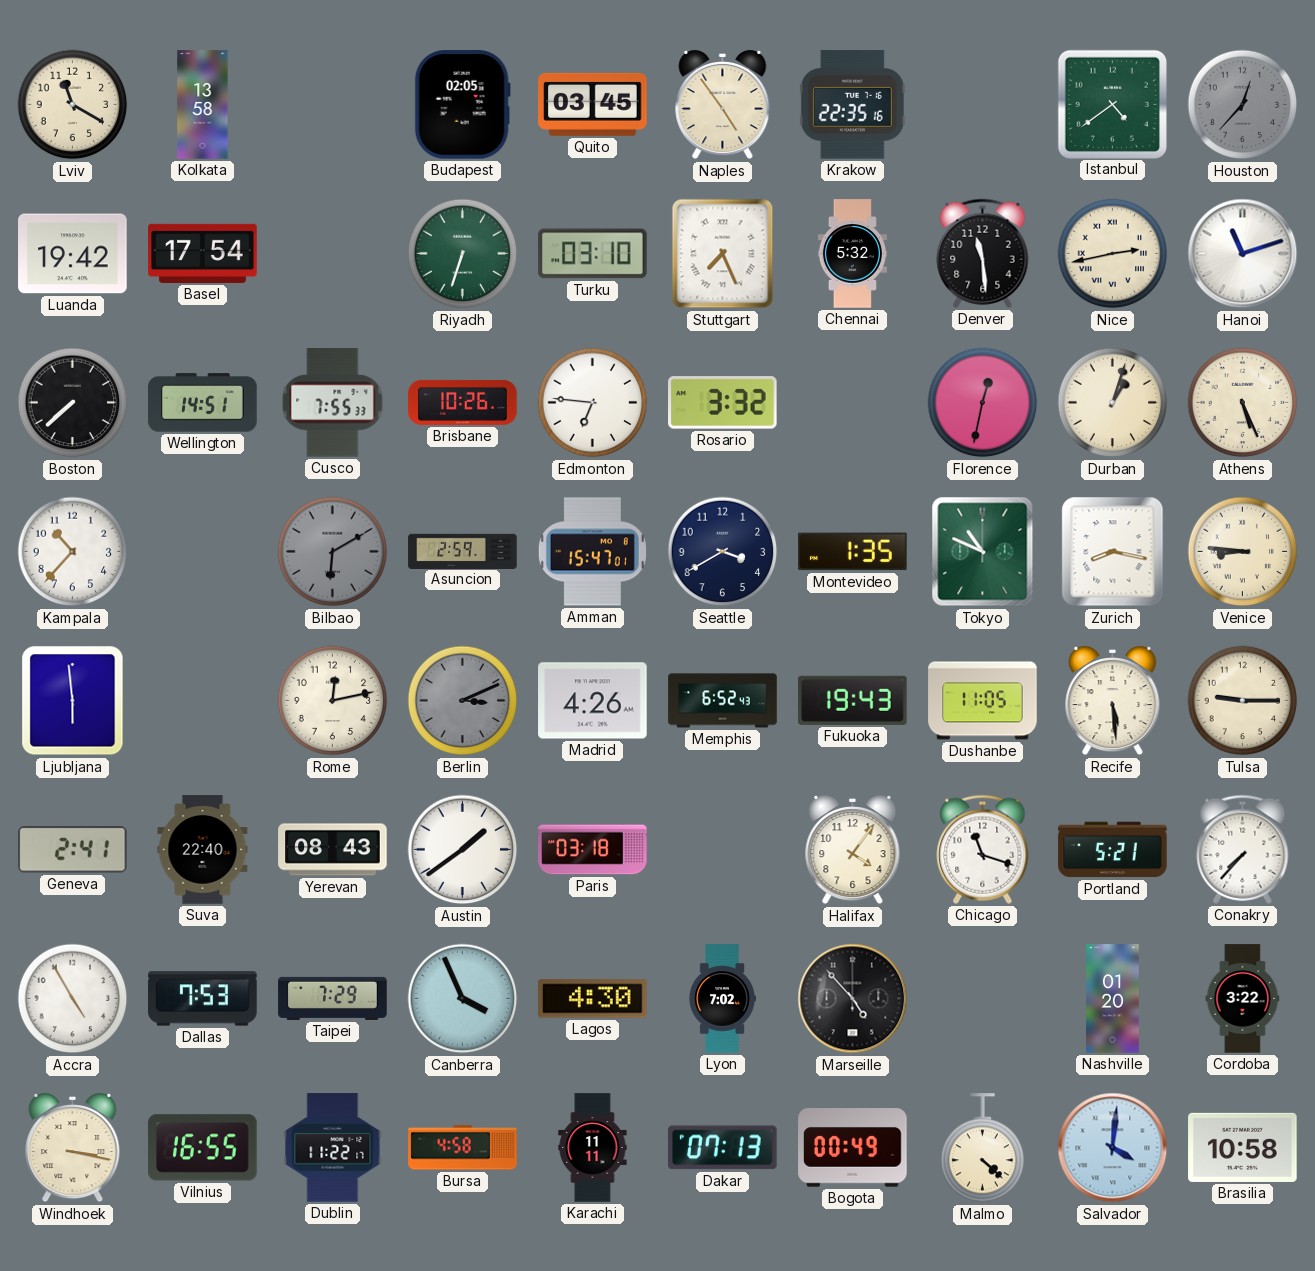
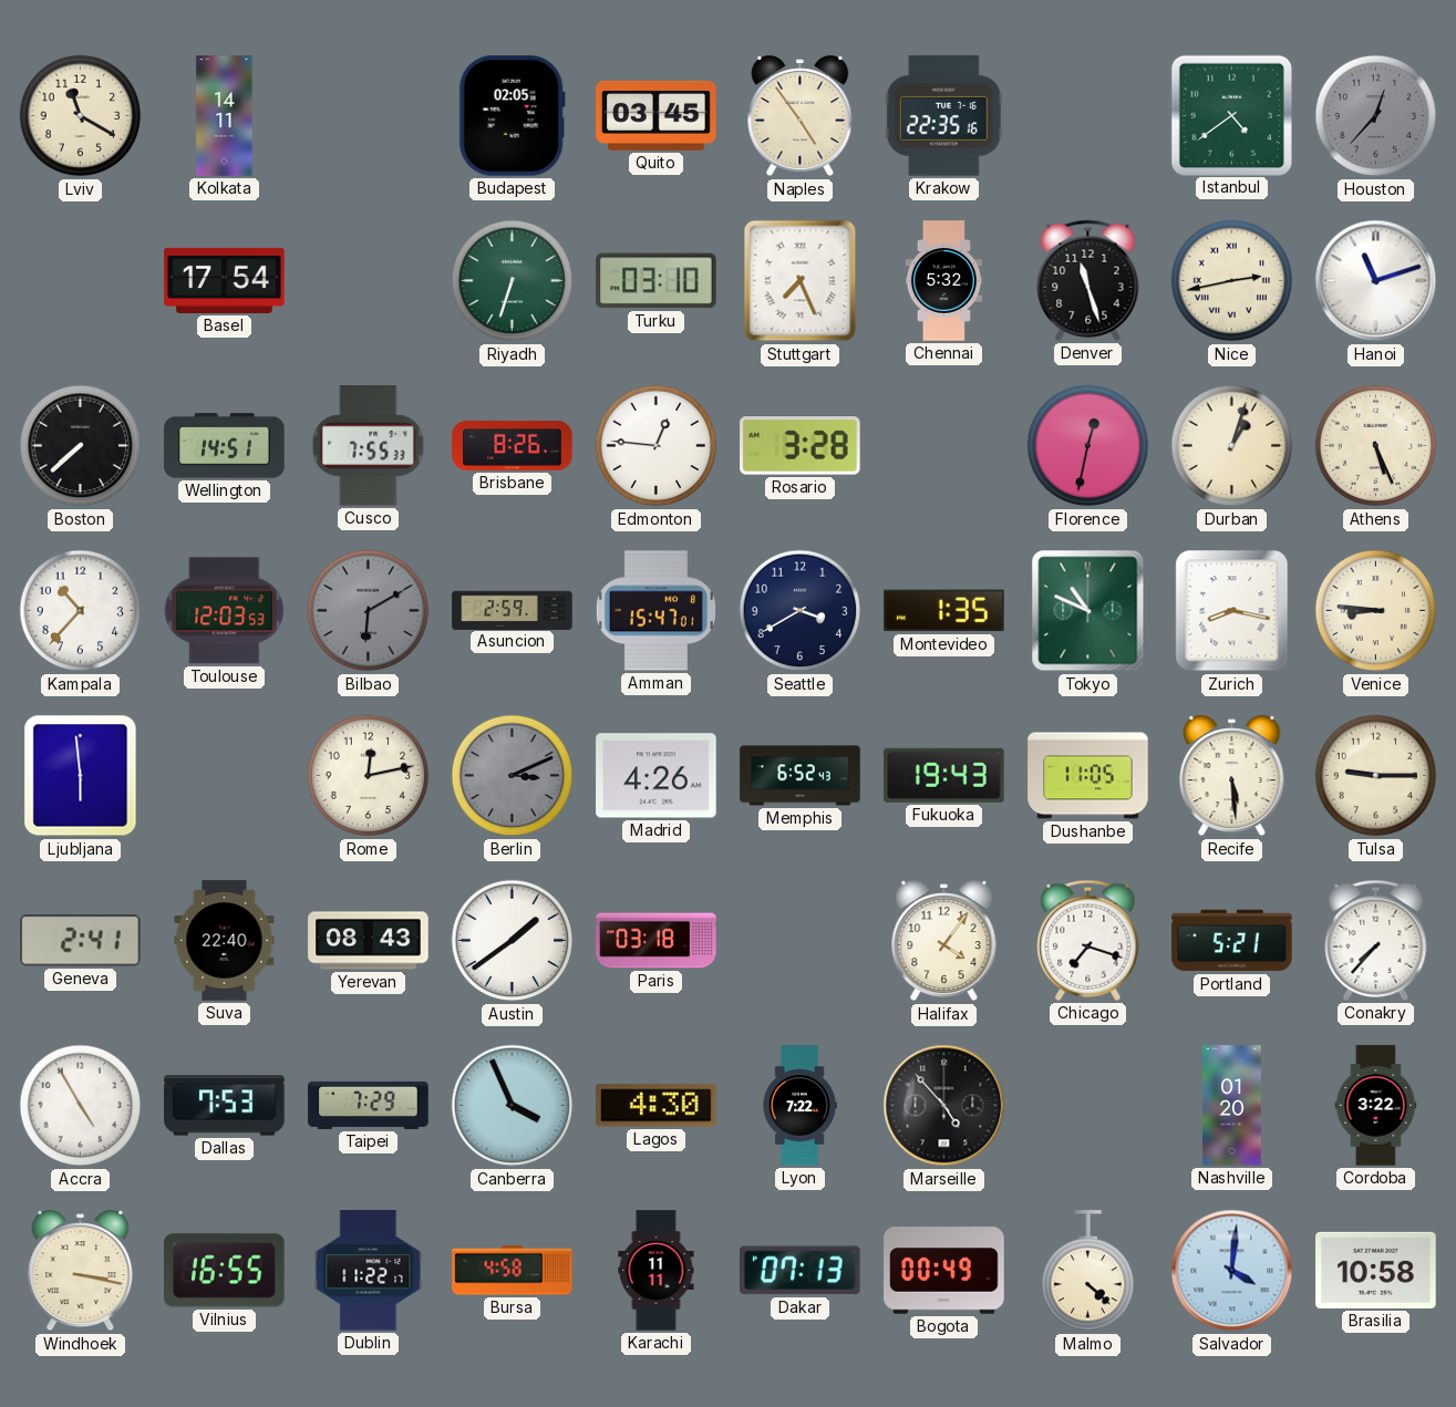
Kolkata: 13:58 -> 14:11
Luanda: 19:42 -> none
Denver: 11:29 -> 11:27
Brisbane: 10:26 -> 8:26
Edmonton: 6:46 -> 12:46
Rosario: 3:32 -> 3:28
Toulouse: none -> 12:03
Chicago: 11:18 -> 7:18
Lyon: 7:02 -> 7:22
